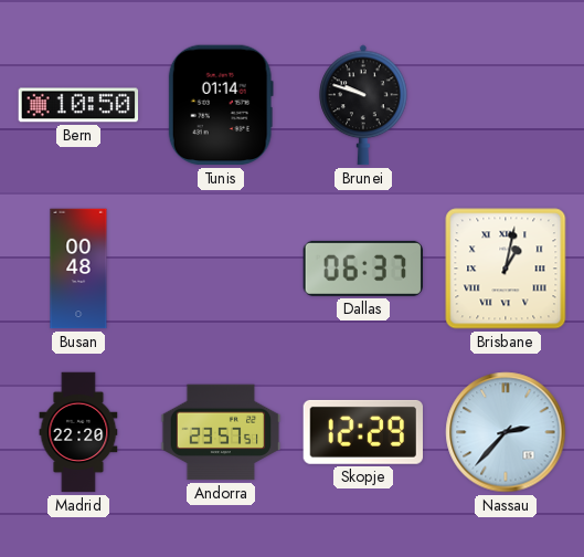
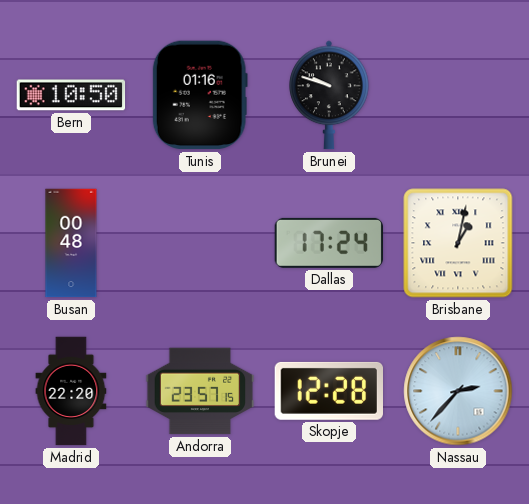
Tunis: 01:14 -> 01:16
Dallas: 06:37 -> 17:24
Andorra: 23:57:51 -> 23:57:15
Skopje: 12:29 -> 12:28
